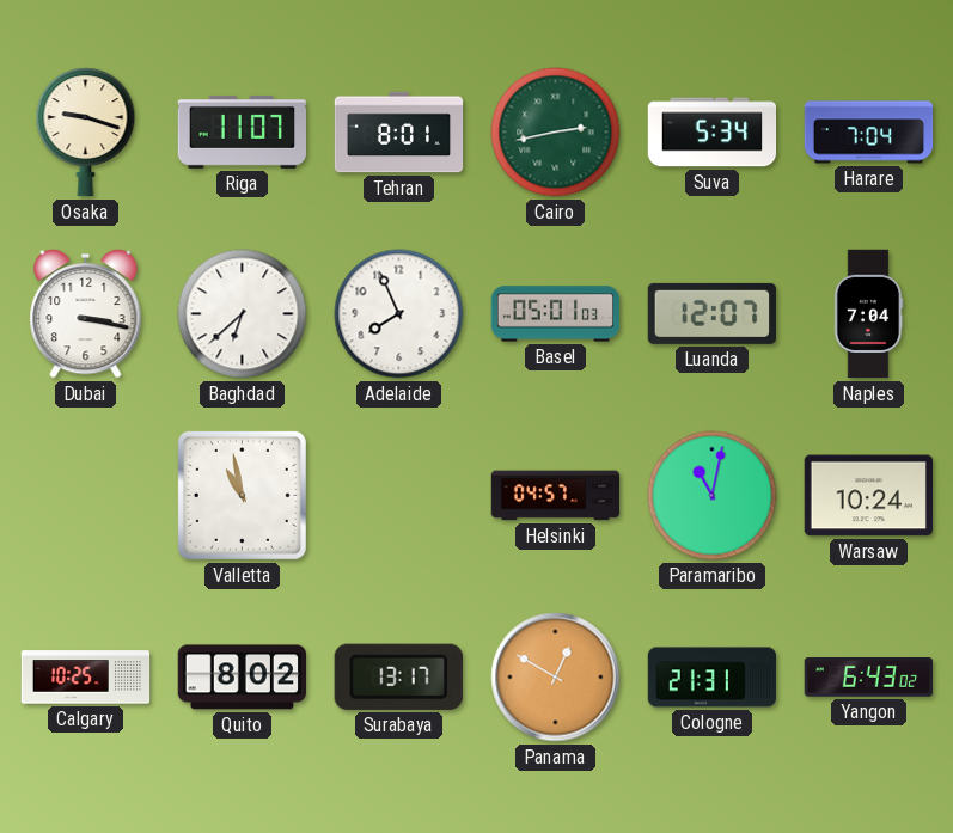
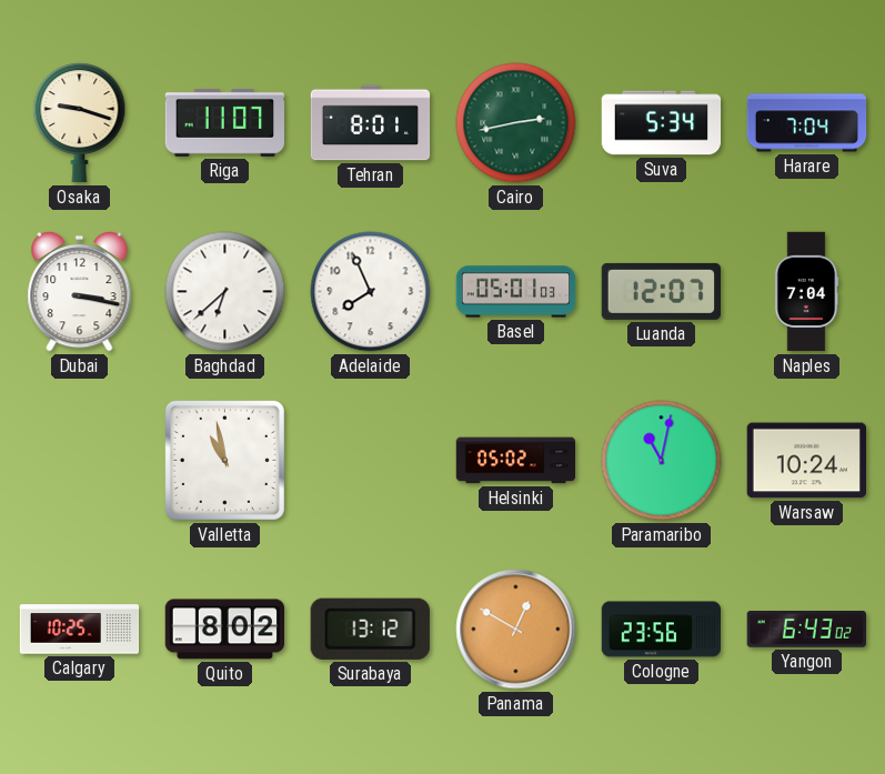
Helsinki: 04:57 -> 05:02
Surabaya: 13:17 -> 13:12
Cologne: 21:31 -> 23:56
